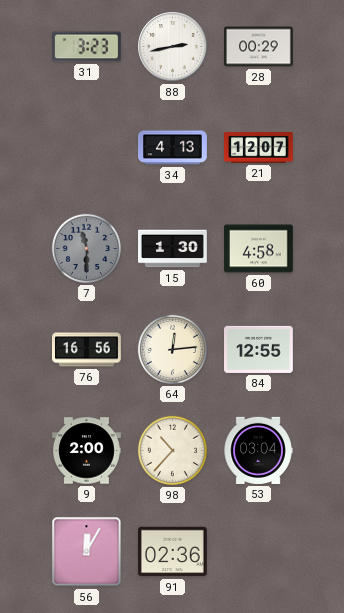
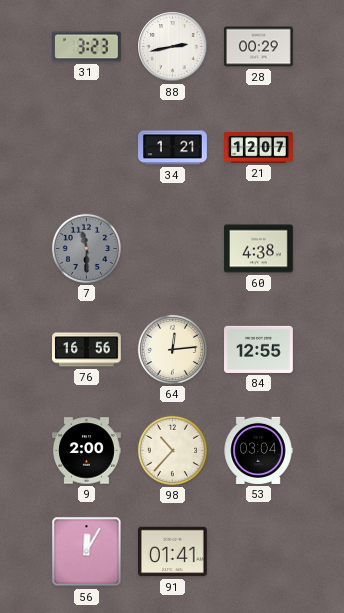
34: 4:13 -> 1:21
15: 1:30 -> none
60: 4:58 -> 4:38
91: 02:36 -> 01:41
